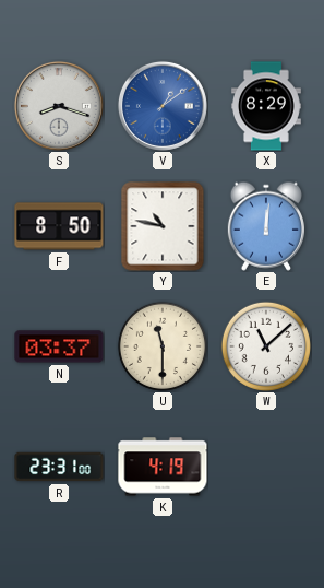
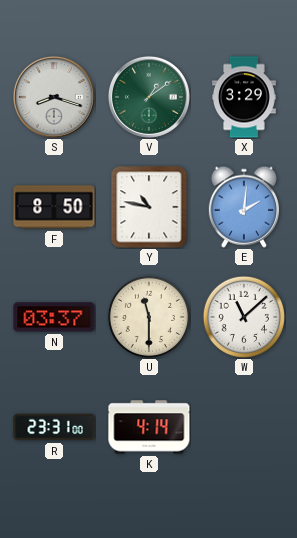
V dial: blue -> green
X: 8:29 -> 3:29
E: 12:01 -> 2:01
K: 4:19 -> 4:14
